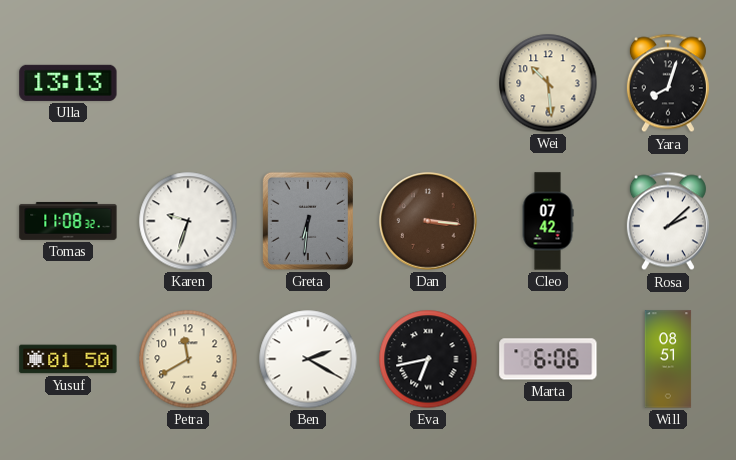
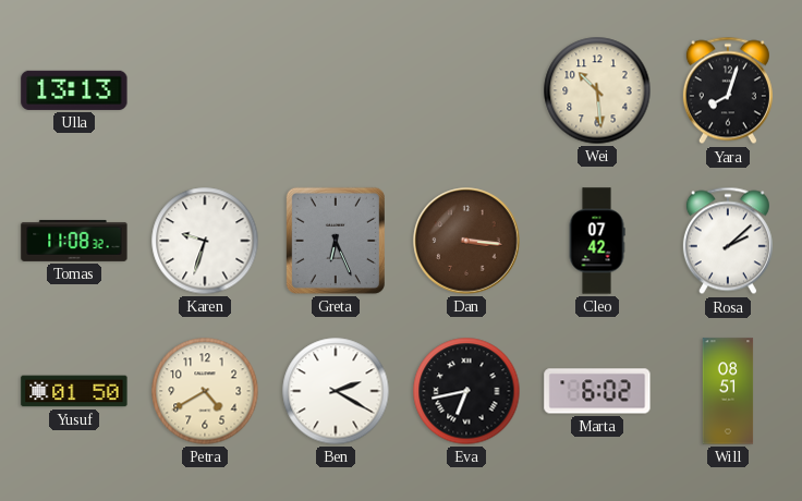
Greta: 6:31 -> 6:26
Petra: 11:40 -> 4:40
Marta: 6:06 -> 6:02
